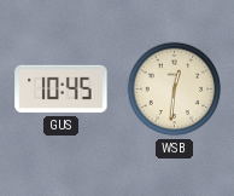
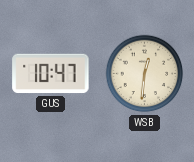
GUS: 10:45 -> 10:47
